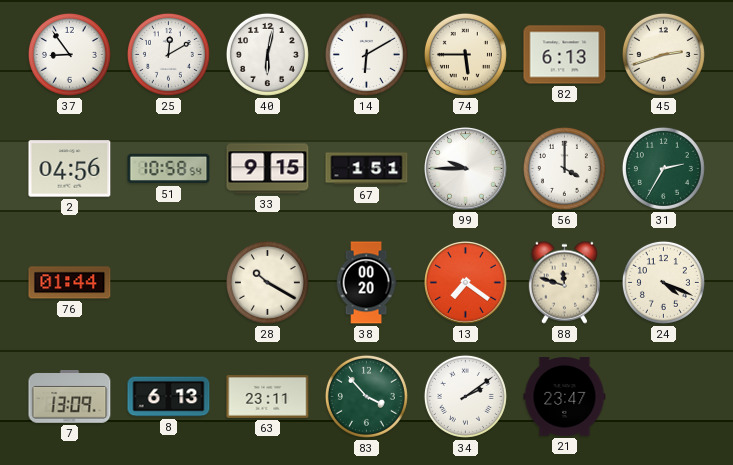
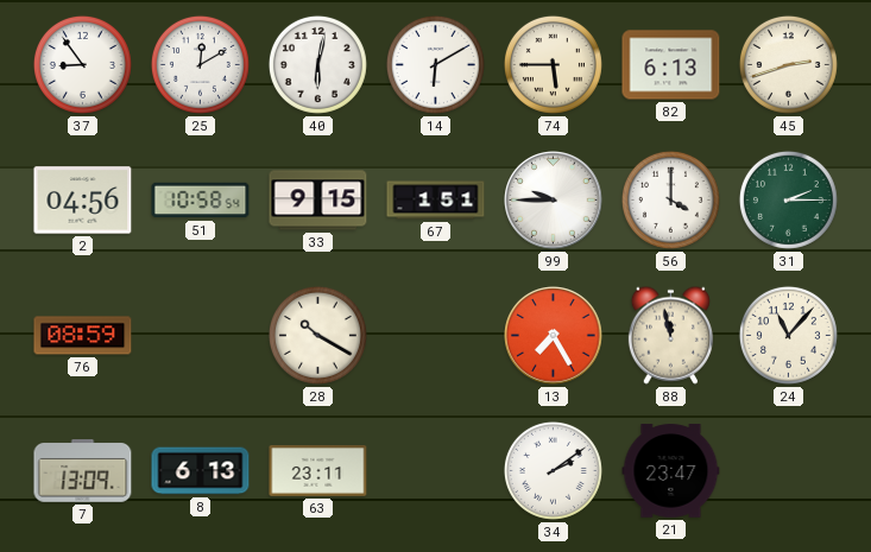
31: 2:35 -> 2:15
76: 01:44 -> 08:59
38: 00:20 -> none
13: 7:21 -> 7:25
88: 11:48 -> 11:58
24: 4:19 -> 11:07
83: 3:53 -> none
